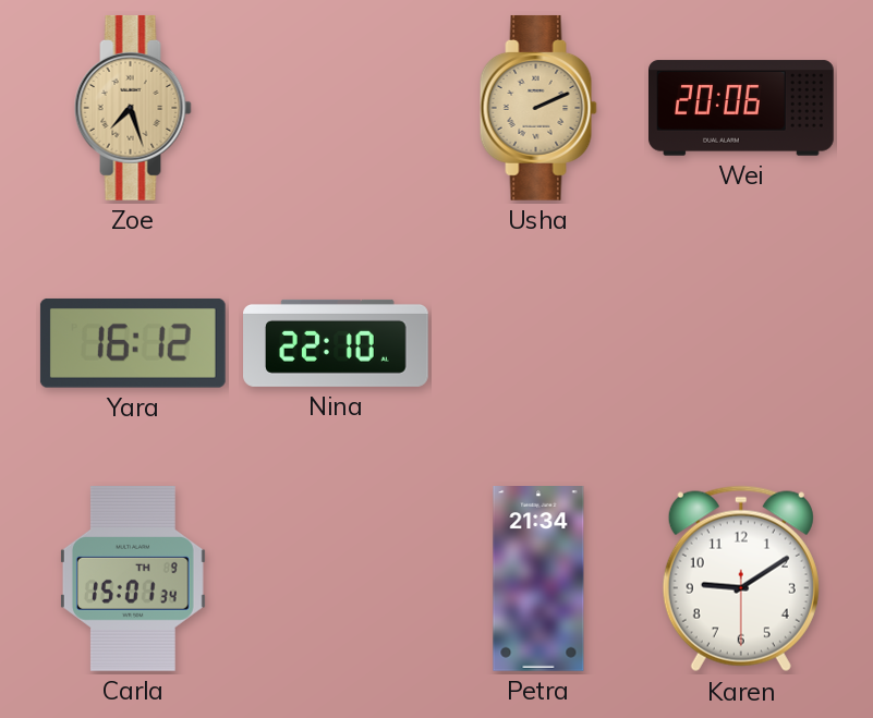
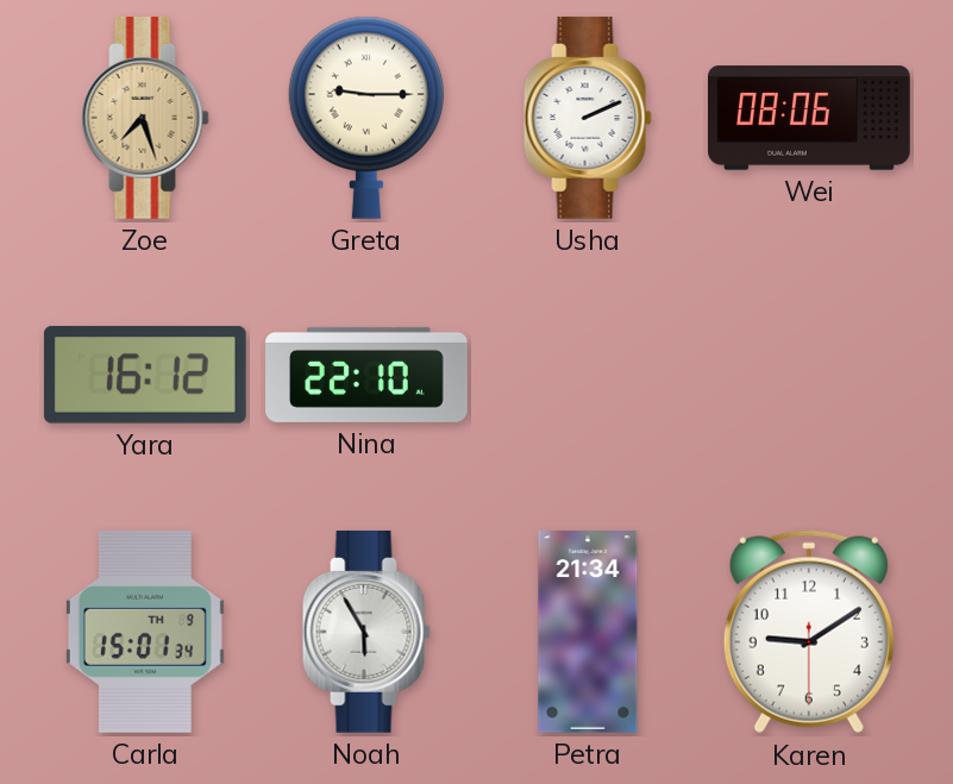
Greta: none -> 9:15
Usha dial: champagne -> white
Wei: 20:06 -> 08:06
Noah: none -> 5:55
